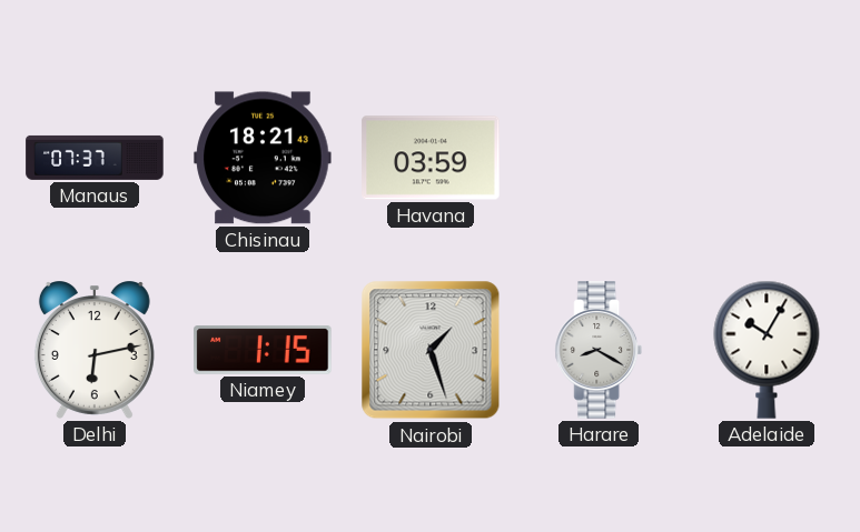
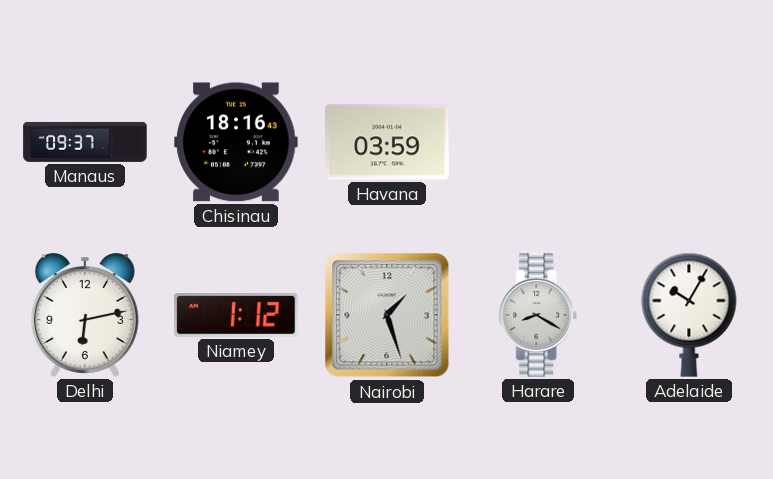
Manaus: 07:37 -> 09:37
Chisinau: 18:21 -> 18:16
Niamey: 1:15 -> 1:12
